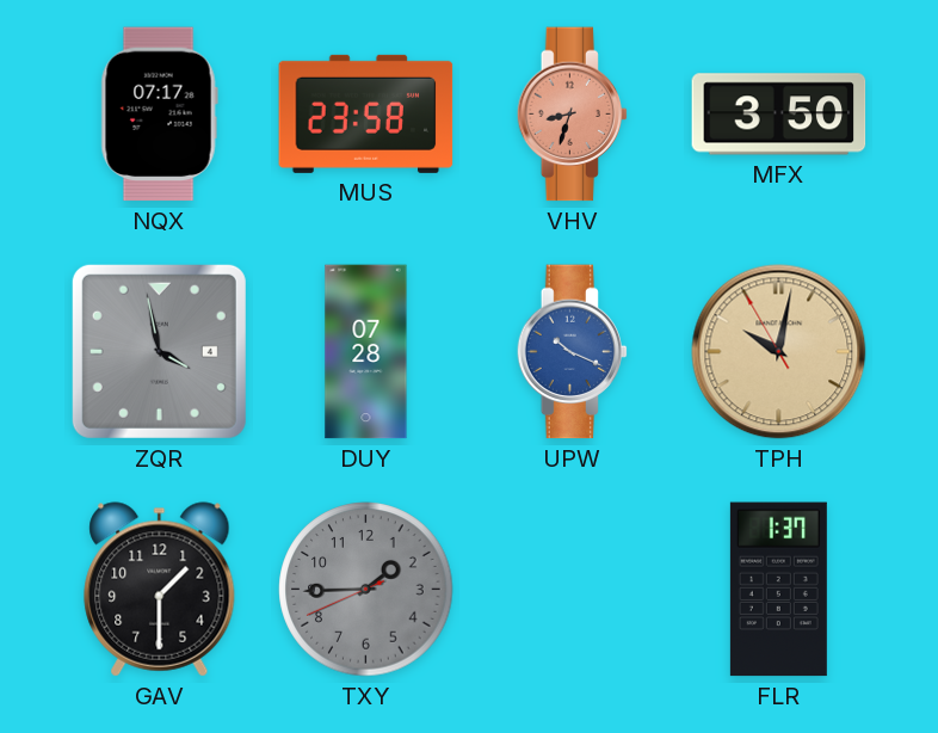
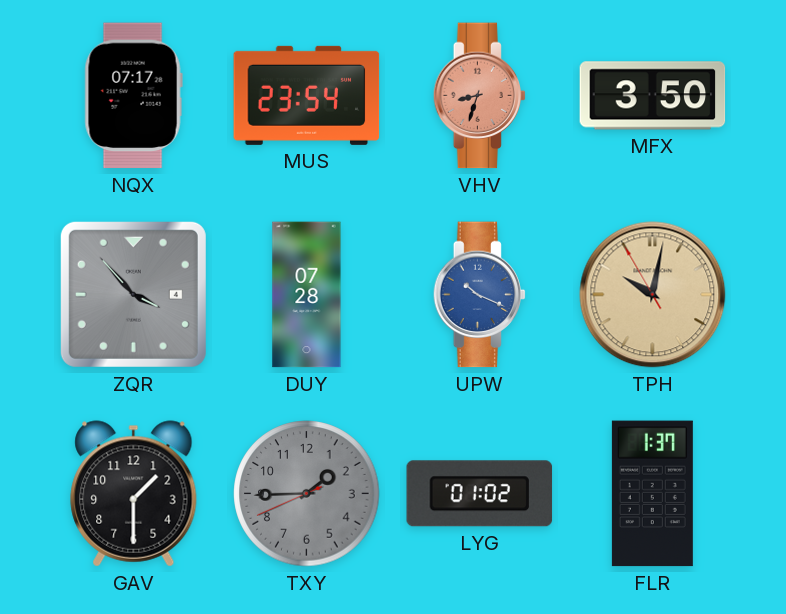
MUS: 23:58 -> 23:54
ZQR: 3:58 -> 3:53
LYG: none -> 01:02
